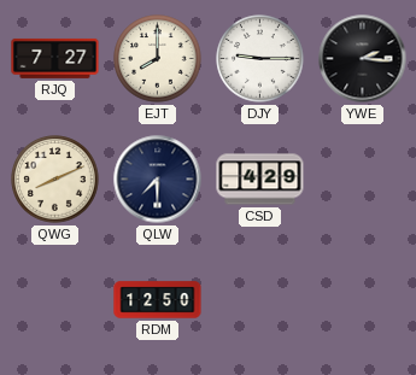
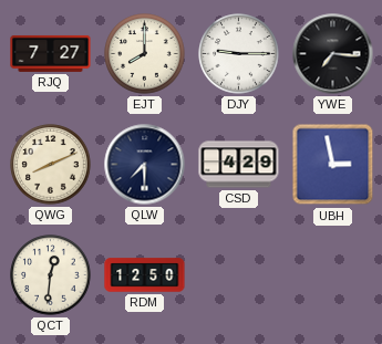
YWE: 2:16 -> 7:16
UBH: none -> 2:58
QCT: none -> 12:31
